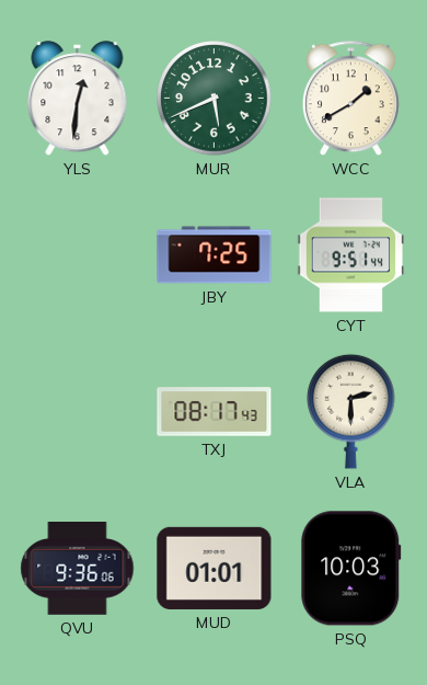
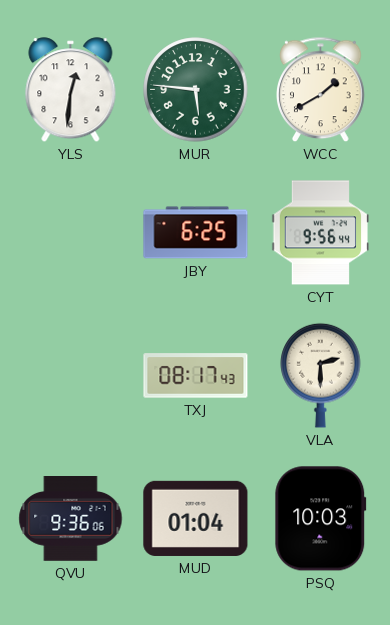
MUR: 5:41 -> 5:46
JBY: 7:25 -> 6:25
CYT: 9:51 -> 9:56
MUD: 01:01 -> 01:04
